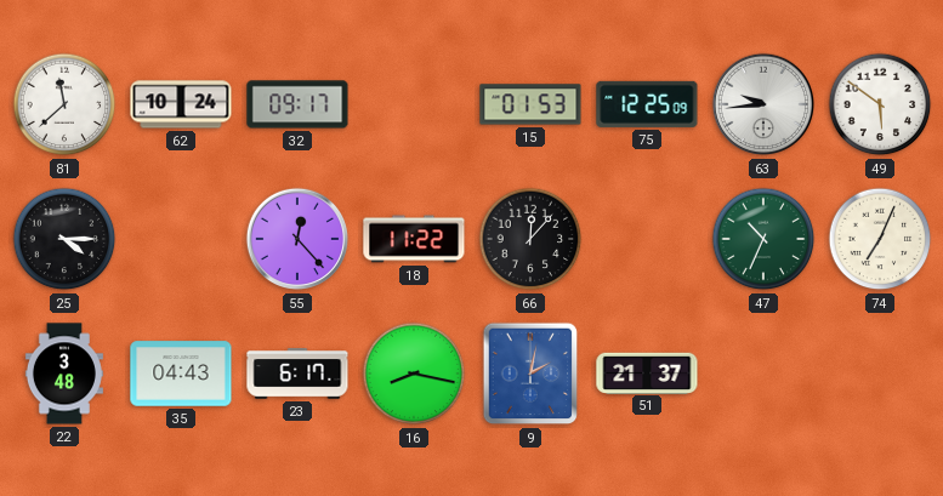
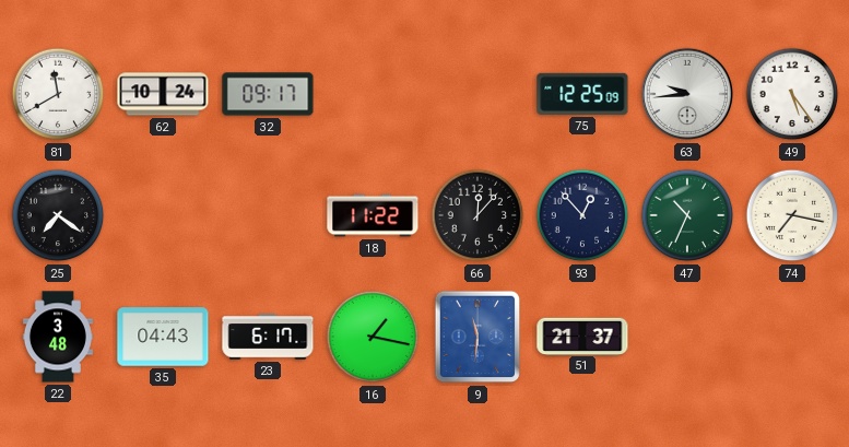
81: 11:38 -> 11:40
15: 01:53 -> none
49: 5:51 -> 5:24
25: 4:15 -> 7:21
55: 12:23 -> none
93: none -> 12:53
74: 7:04 -> 7:17
16: 8:17 -> 1:17
9: 2:02 -> 11:31
